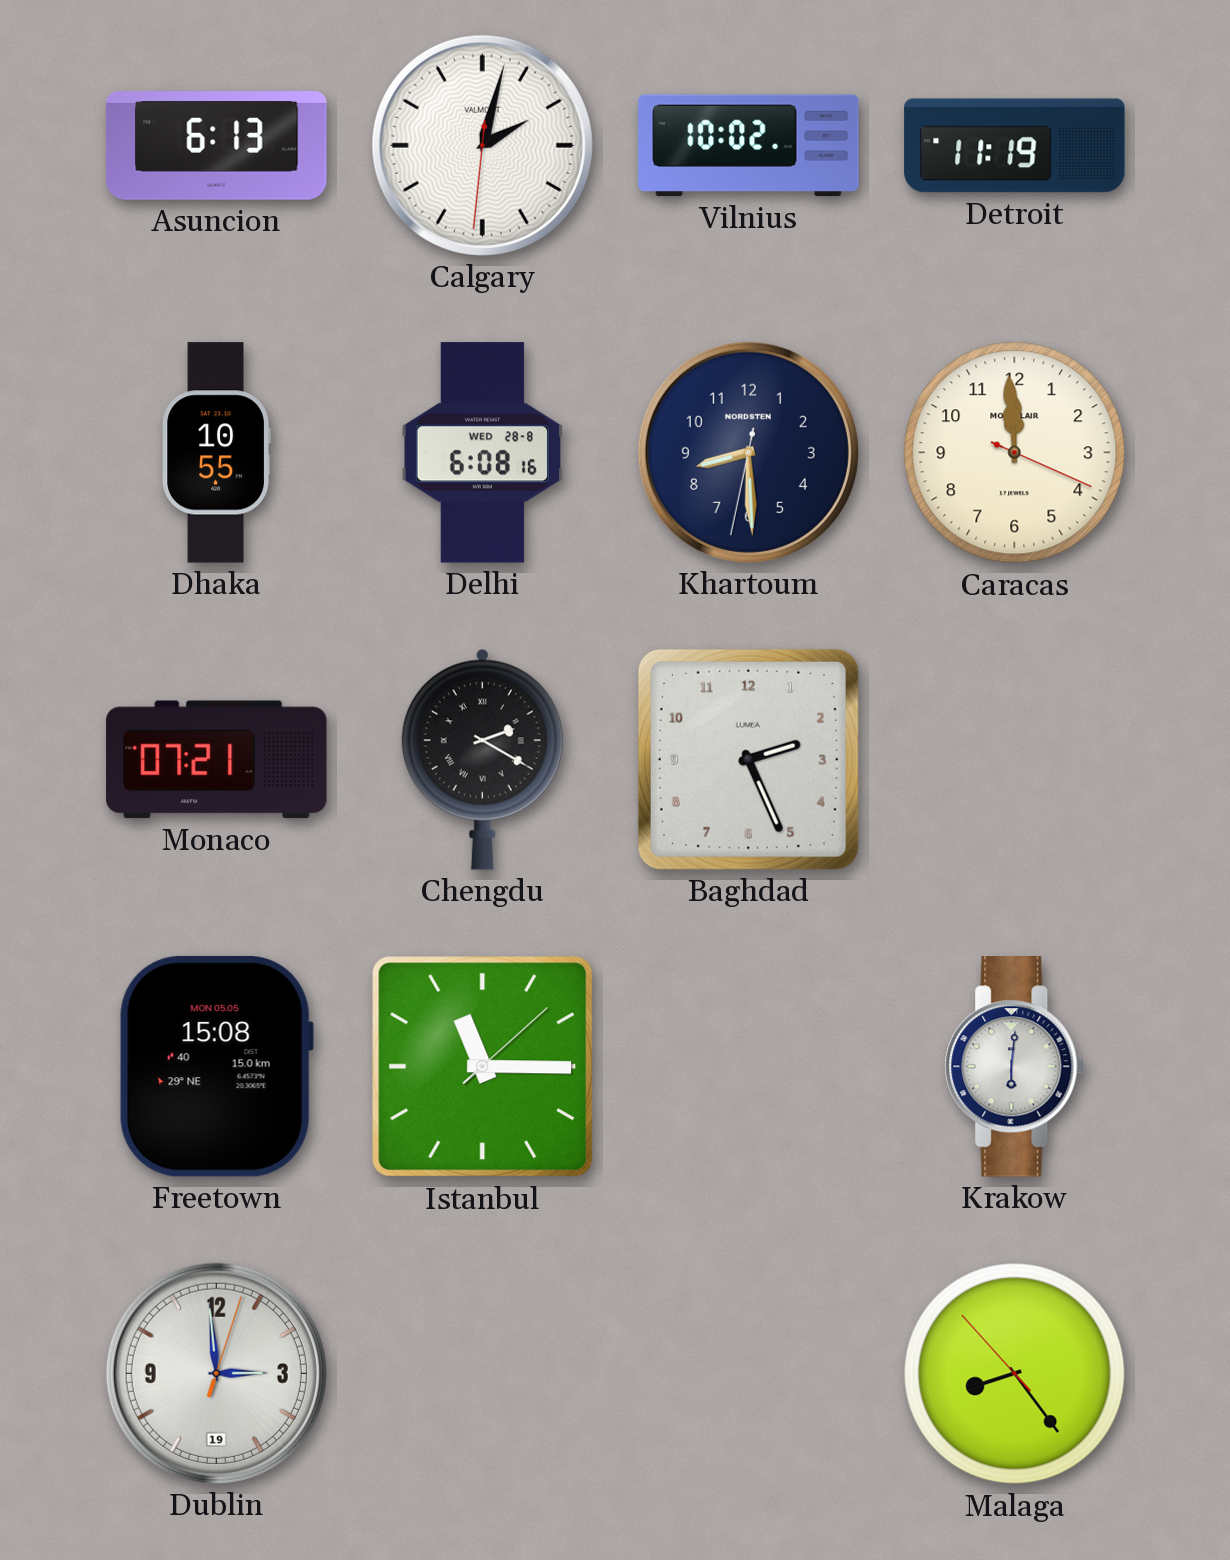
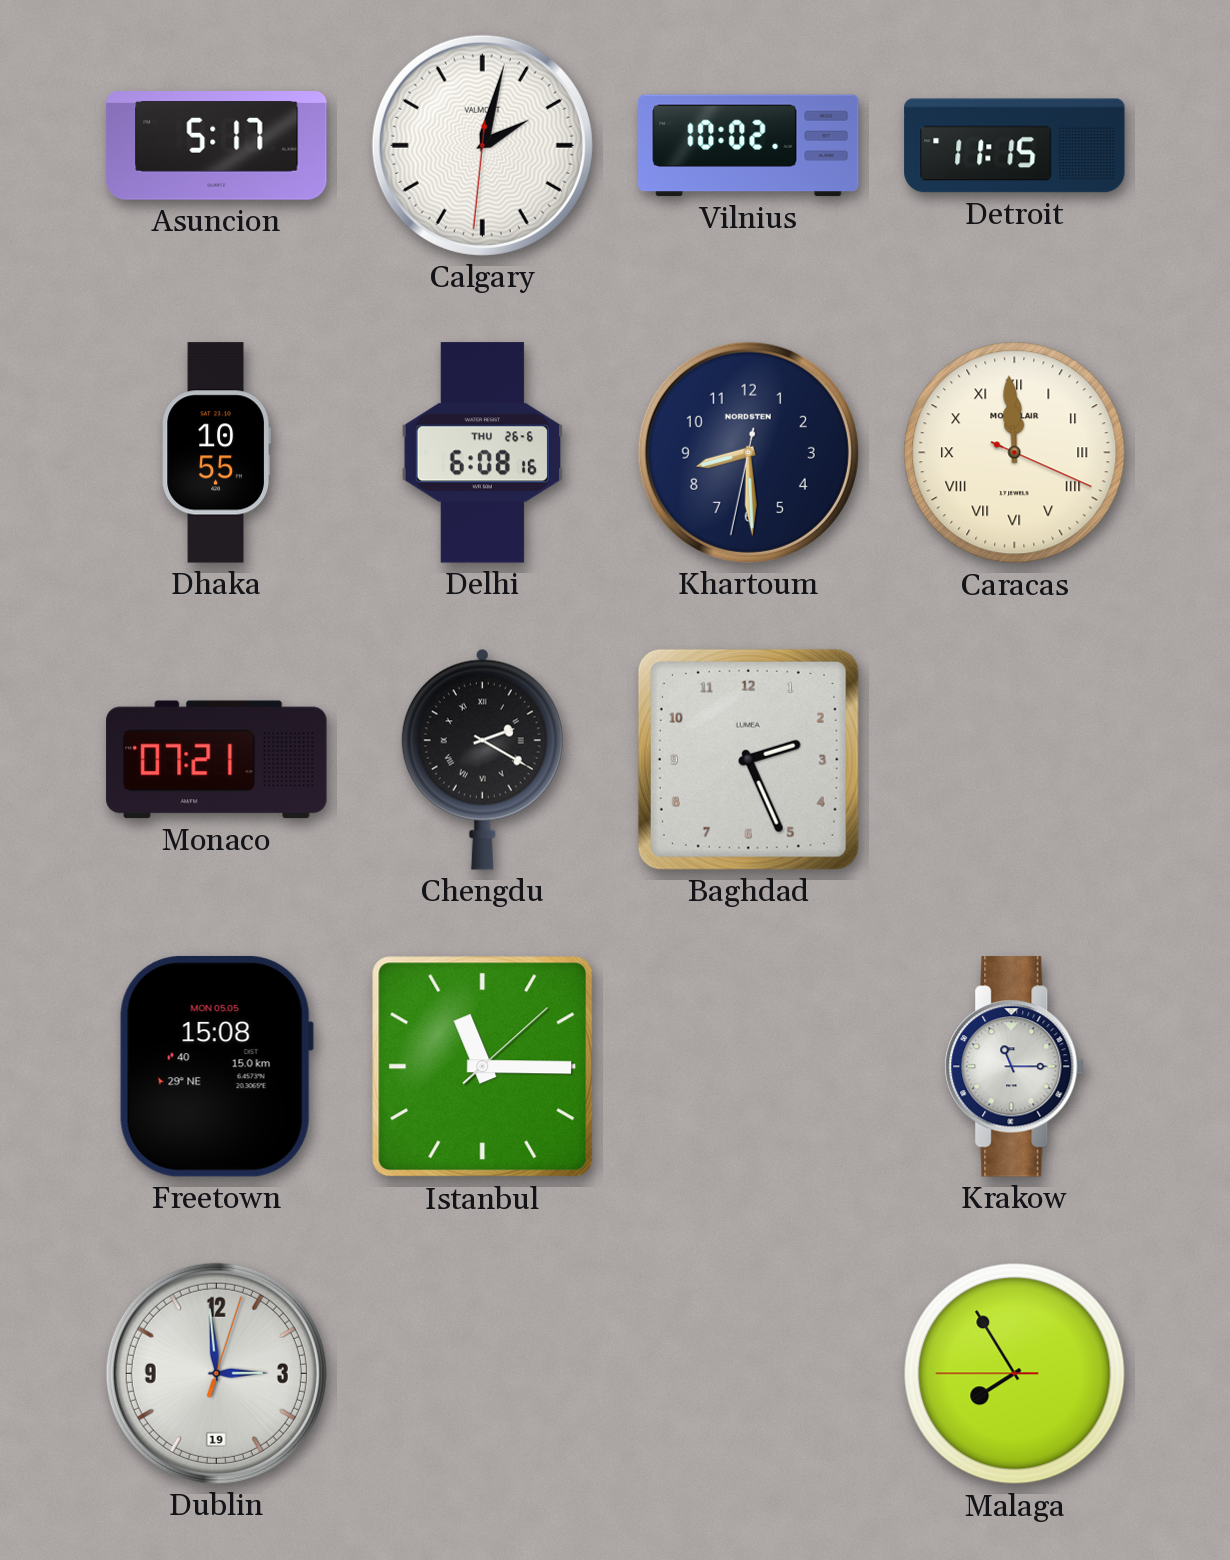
Asuncion: 6:13 -> 5:17
Detroit: 11:19 -> 11:15
Delhi date: WED 28-8 -> THU 26-6
Caracas numerals: Arabic -> Roman
Krakow: 6:01 -> 11:15
Malaga: 8:23 -> 7:54
